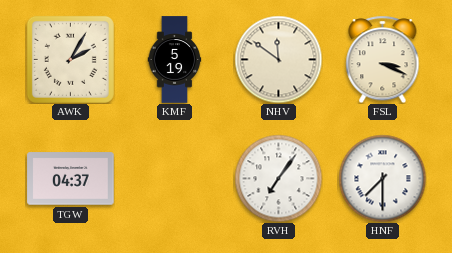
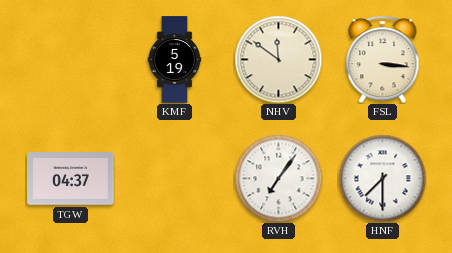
AWK: 2:05 -> none
FSL: 3:19 -> 3:16
